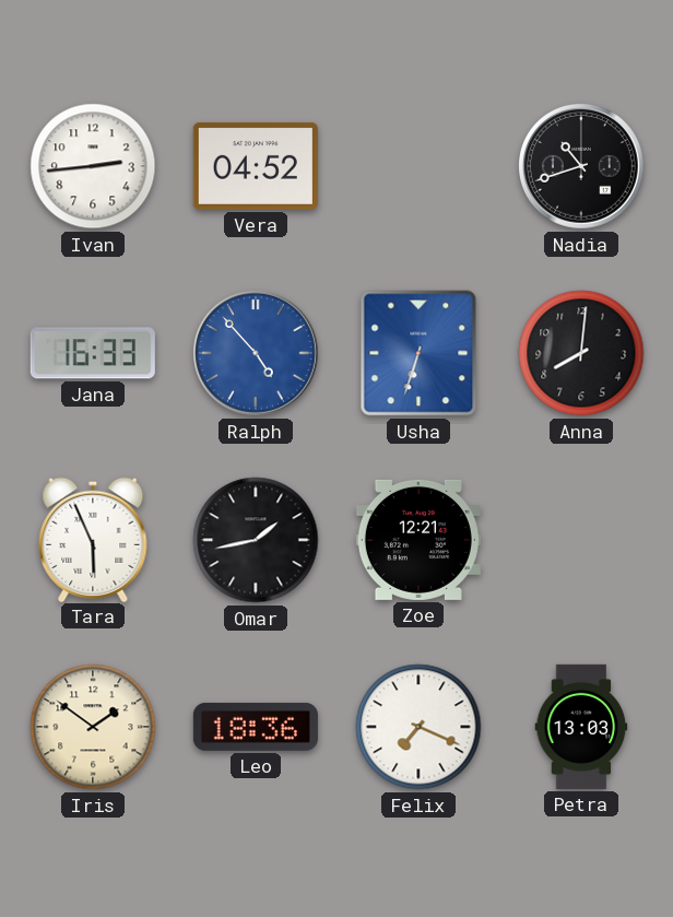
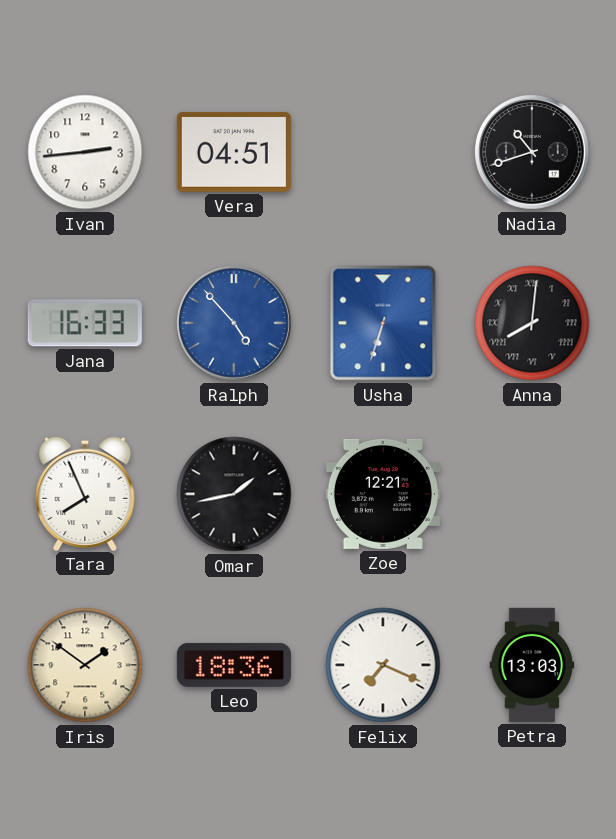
Vera: 04:52 -> 04:51
Anna numerals: Arabic -> Roman
Tara: 5:56 -> 7:56
